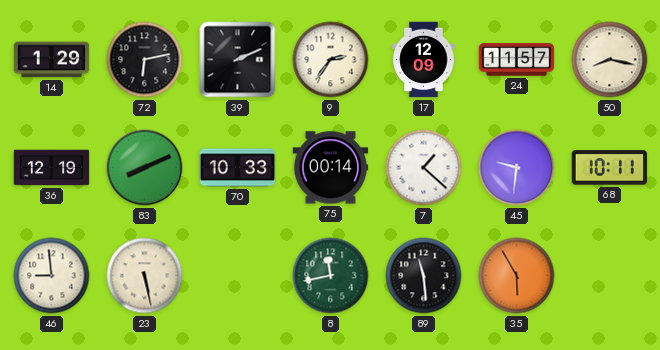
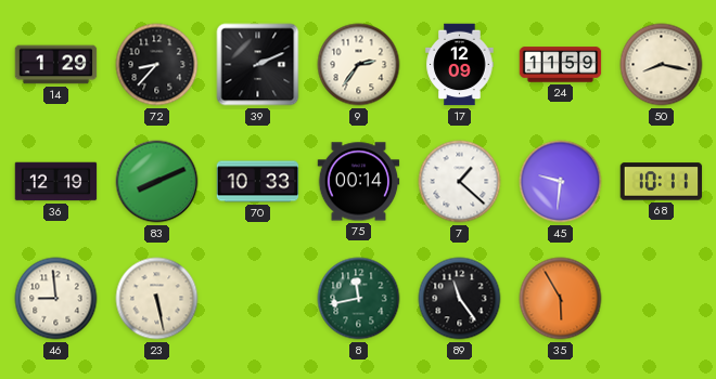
72: 6:13 -> 8:37
24: 11:57 -> 11:59
89: 11:29 -> 11:24
